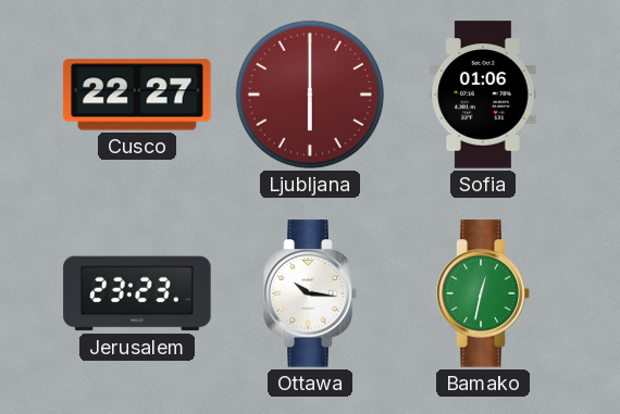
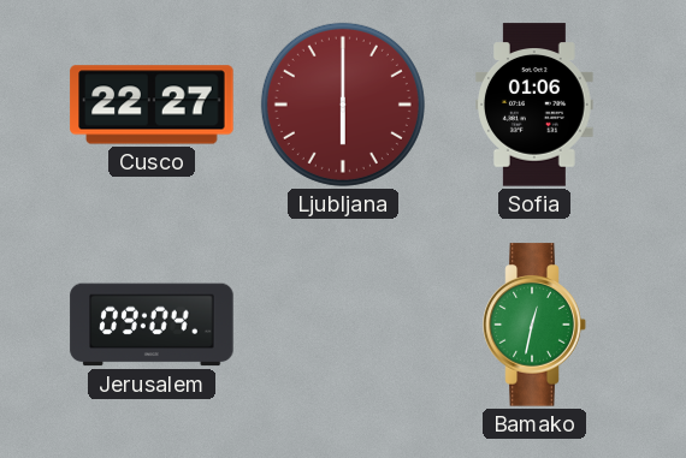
Jerusalem: 23:23 -> 09:04
Ottawa: 10:16 -> none
